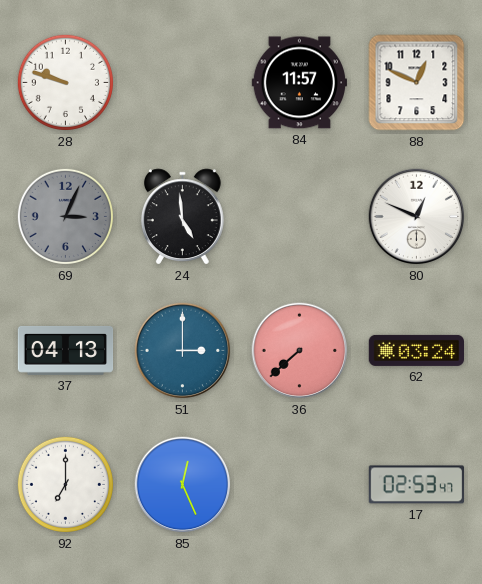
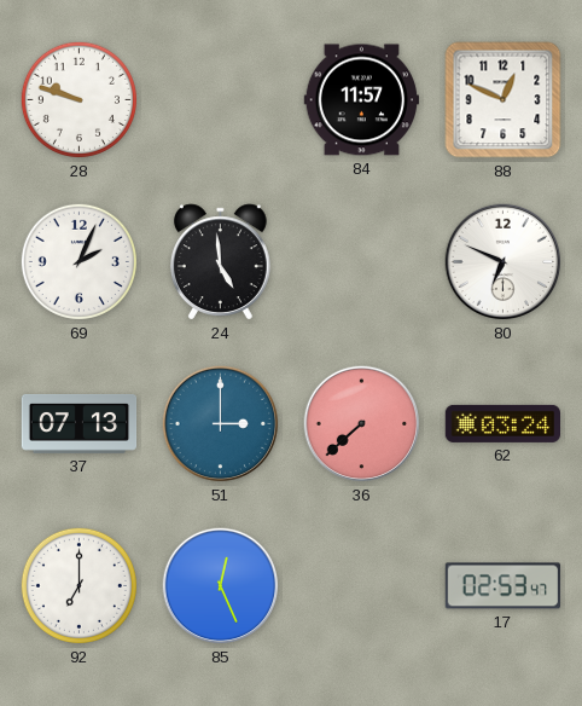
69: 3:04 -> 2:04
69 dial: grey -> white
80: 12:49 -> 6:49
37: 04:13 -> 07:13
